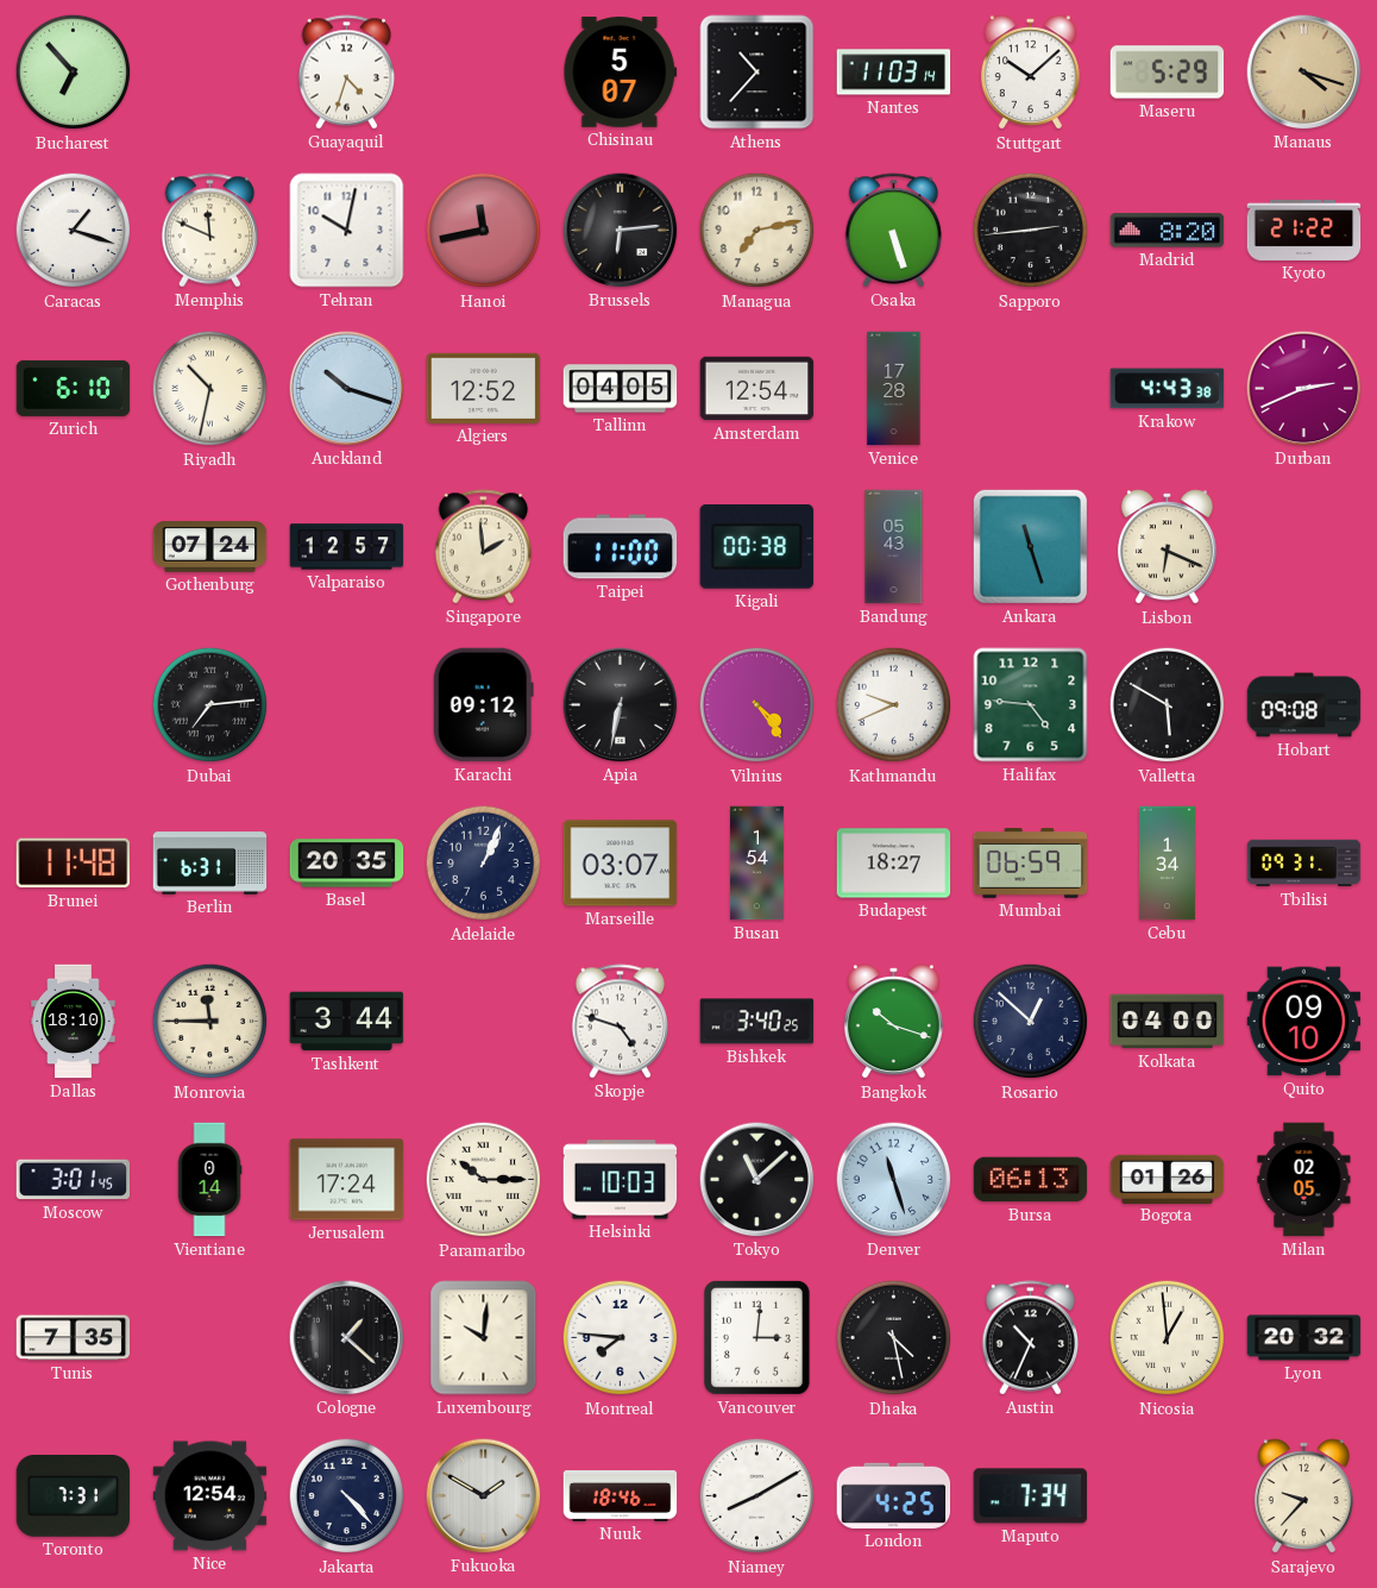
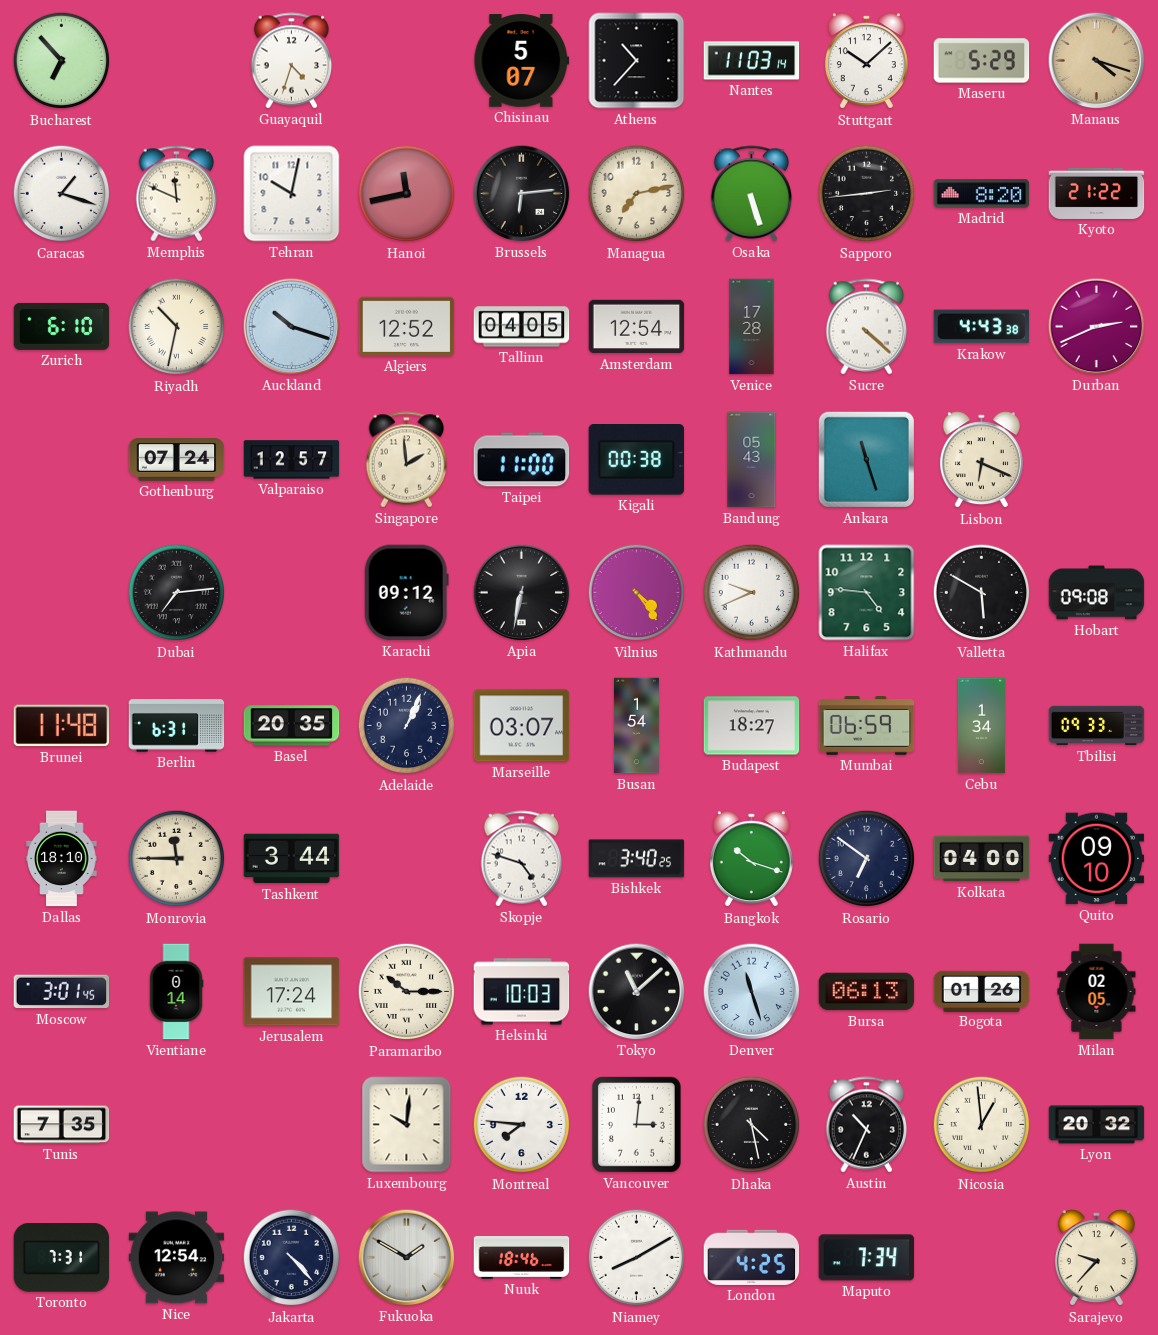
Sucre: none -> 4:22
Tbilisi: 09:31 -> 09:33
Rosario: 12:52 -> 6:51
Cologne: 1:22 -> none
